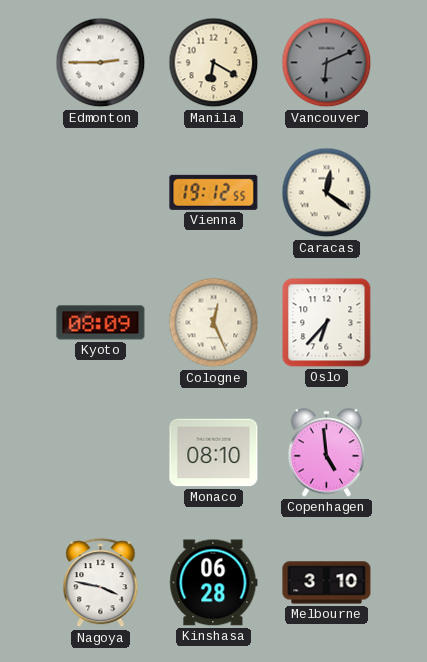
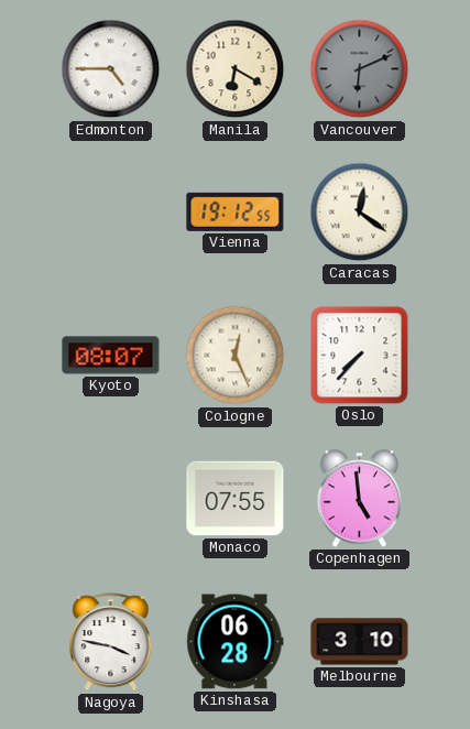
Edmonton: 2:45 -> 4:45
Kyoto: 08:09 -> 08:07
Oslo: 6:37 -> 7:37
Monaco: 08:10 -> 07:55
